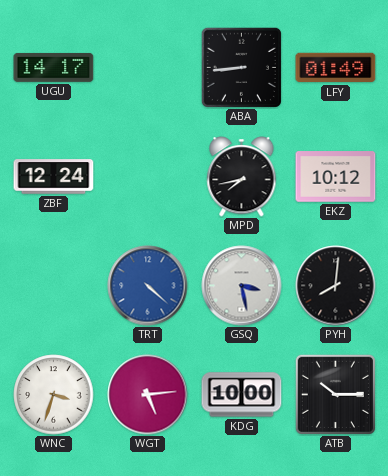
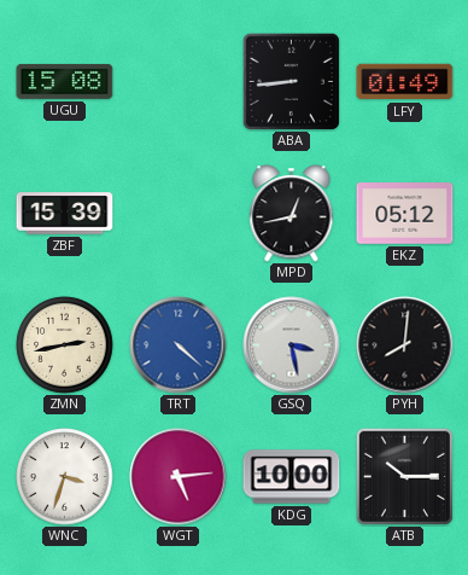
UGU: 14:17 -> 15:08
ZBF: 12:24 -> 15:39
MPD: 7:43 -> 12:43
EKZ: 10:12 -> 05:12
ZMN: none -> 2:43
